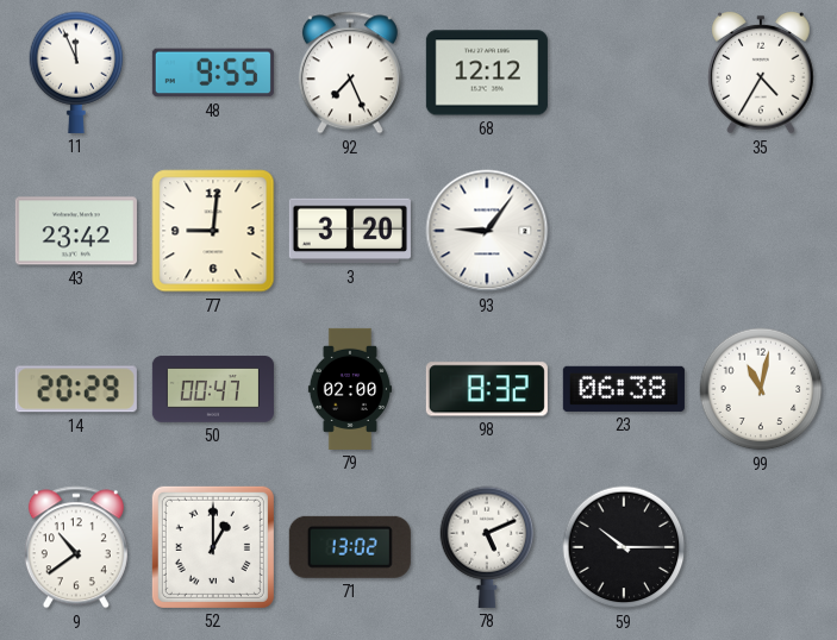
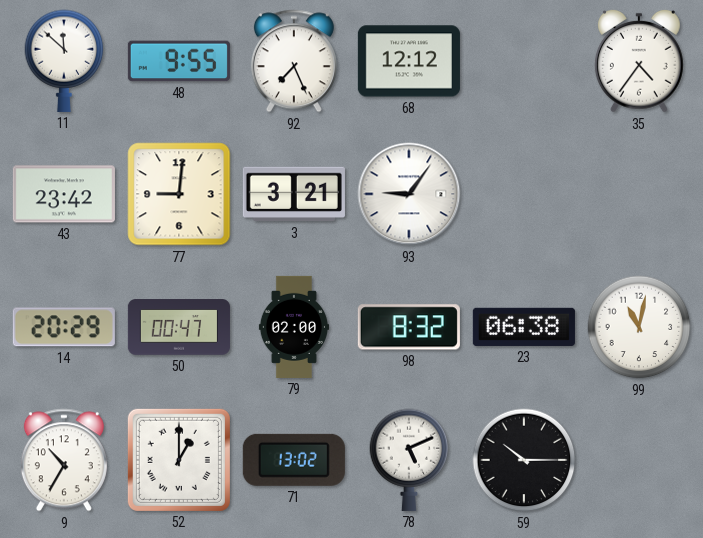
11: 11:56 -> 11:52
35: 4:35 -> 4:36
3: 3:20 -> 3:21
9: 10:39 -> 10:35
